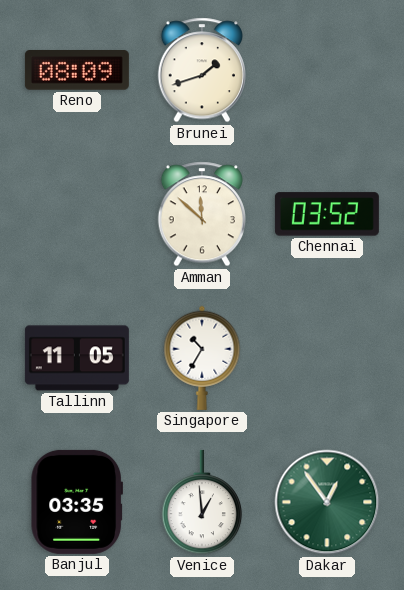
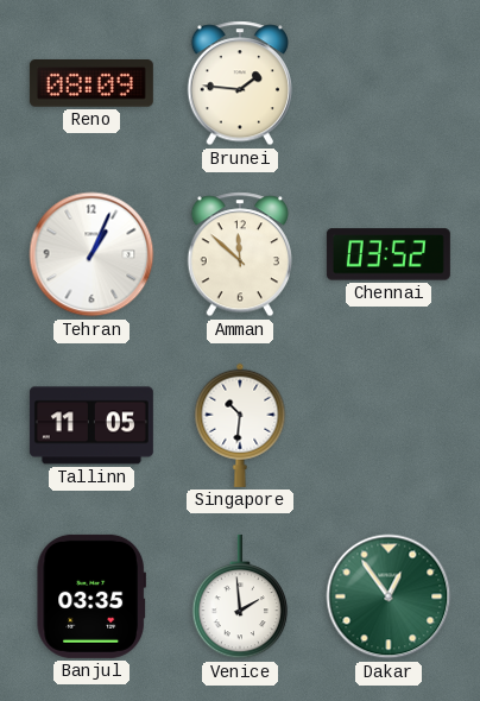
Brunei: 1:42 -> 1:46
Tehran: none -> 1:04
Singapore: 10:35 -> 10:31
Venice: 12:59 -> 1:59
